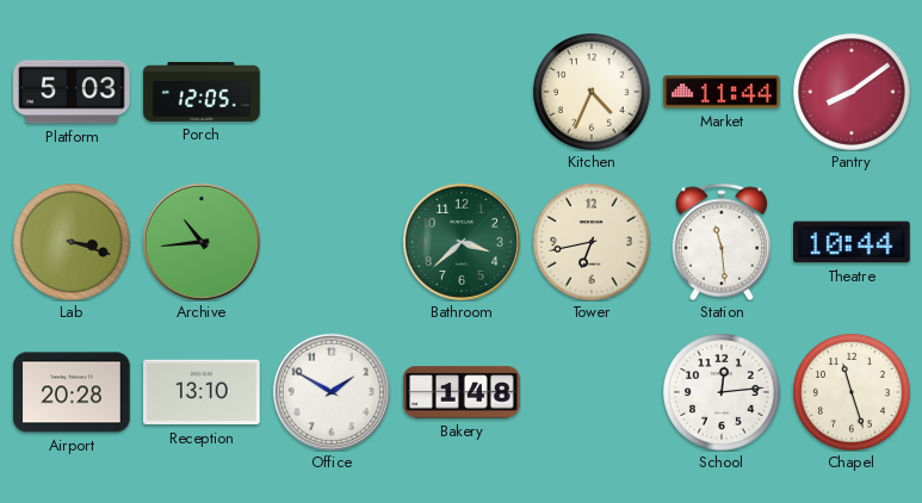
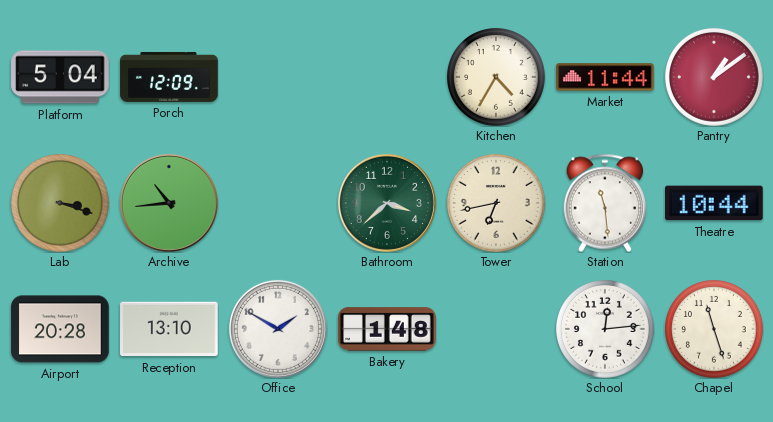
Platform: 5:03 -> 5:04
Porch: 12:05 -> 12:09
Kitchen: 4:34 -> 4:35
Pantry: 8:09 -> 1:09
